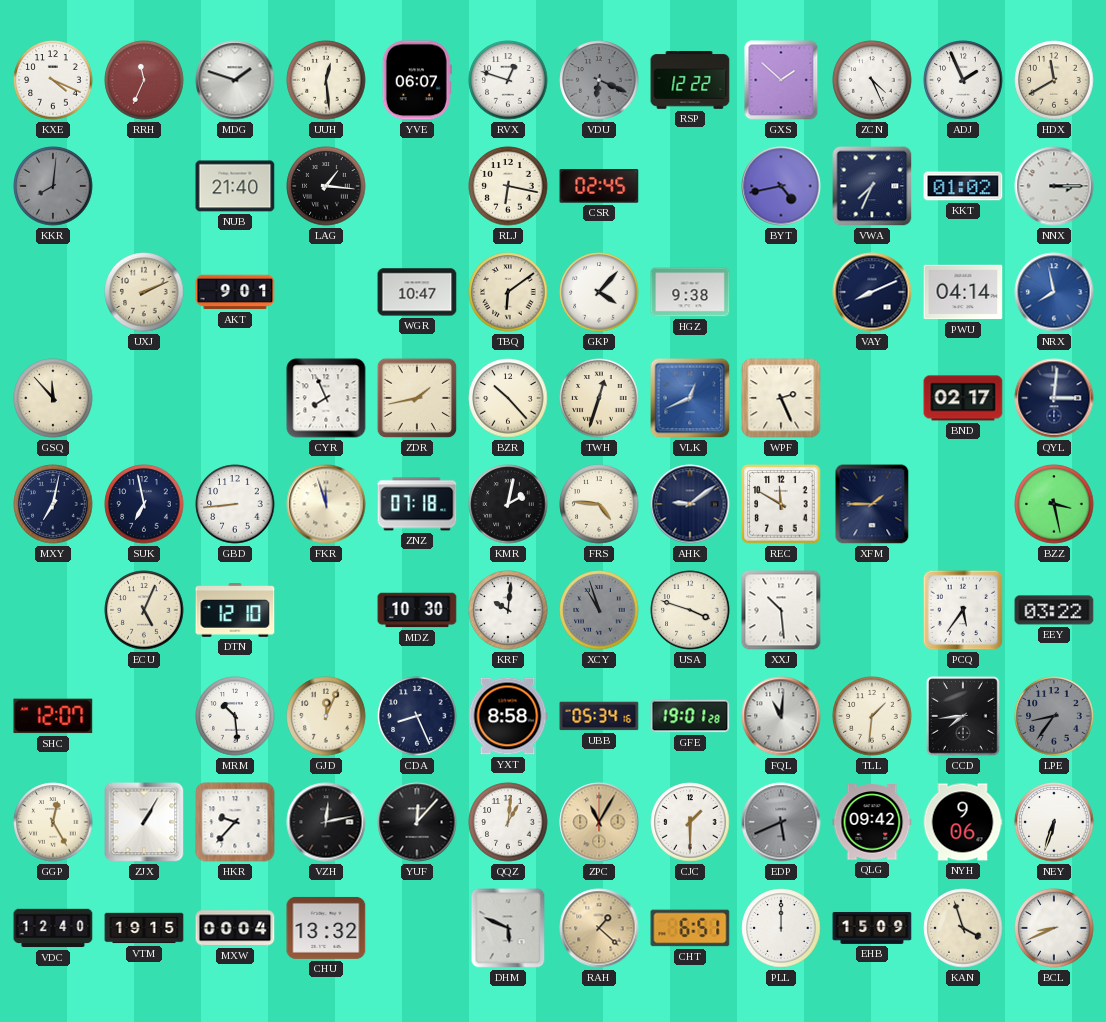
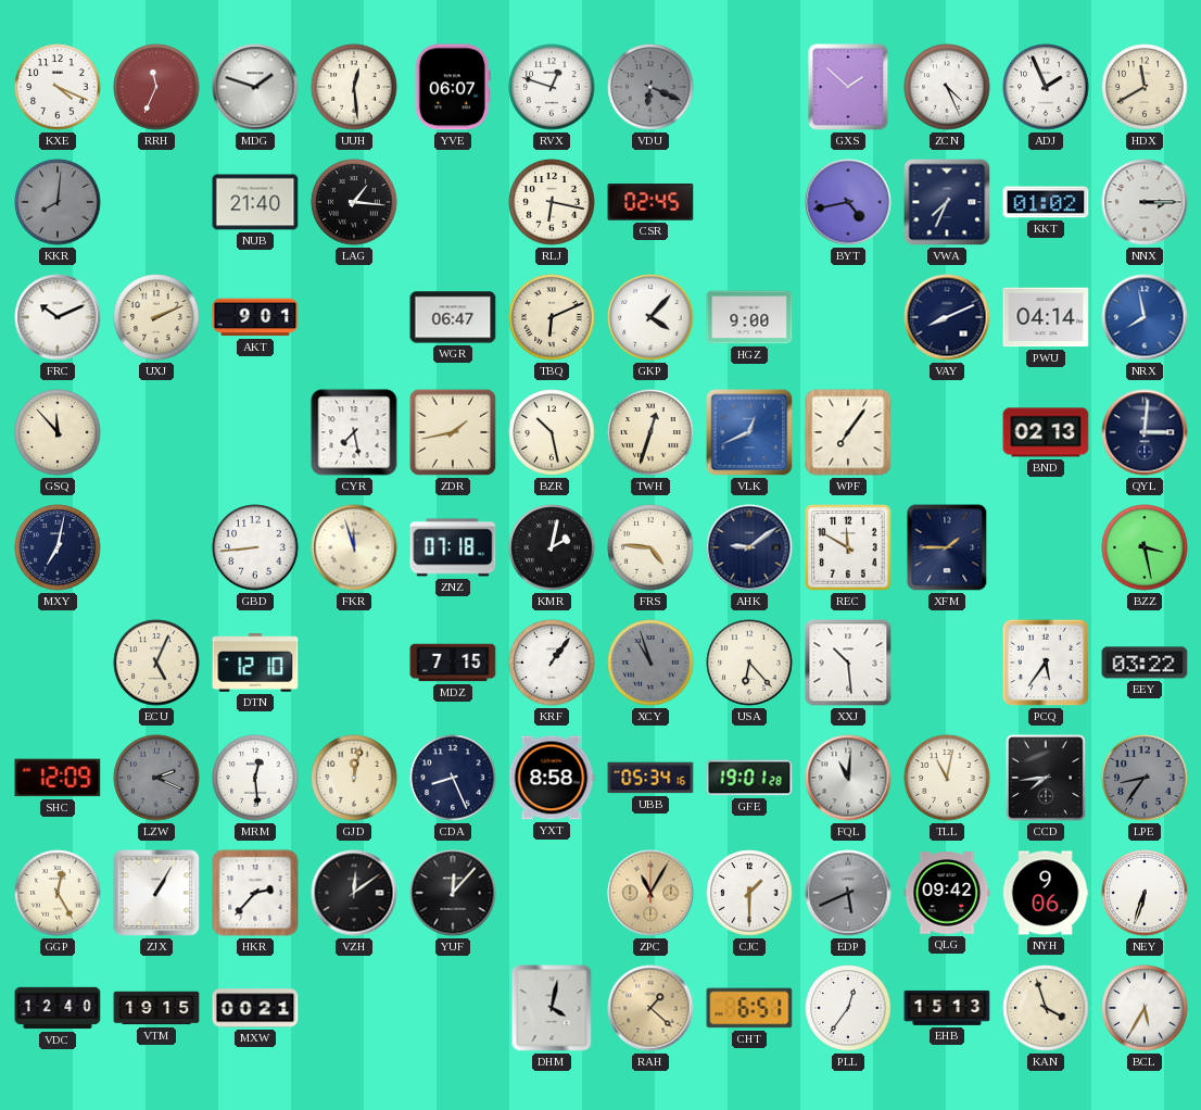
RSP: 12:22 -> none
FRC: none -> 10:11
WGR: 10:47 -> 06:47
TBQ: 6:09 -> 6:11
HGZ: 9:38 -> 9:00
CYR: 7:56 -> 7:28
BZR: 10:23 -> 10:28
WPF: 2:26 -> 7:06
BND: 02:17 -> 02:13
SUK: 6:58 -> none
MDZ: 10:30 -> 7:15
KRF: 10:01 -> 1:06
USA: 3:48 -> 6:23
SHC: 12:07 -> 12:09
LZW: none -> 2:19
MRM: 10:29 -> 12:29
GJD: 12:04 -> 12:02
TLL: 1:31 -> 11:02
HKR: 9:37 -> 2:37
VZH: 12:13 -> 12:09
QQZ: 1:01 -> none
MXW: 00:04 -> 00:21
CHU: 13:32 -> none
DHM: 5:49 -> 4:02
PLL: 12:00 -> 12:36
EHB: 15:09 -> 15:13
BCL: 8:41 -> 5:35
